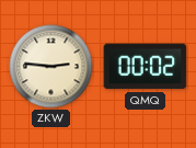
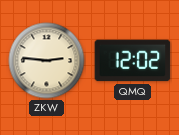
QMQ: 00:02 -> 12:02
